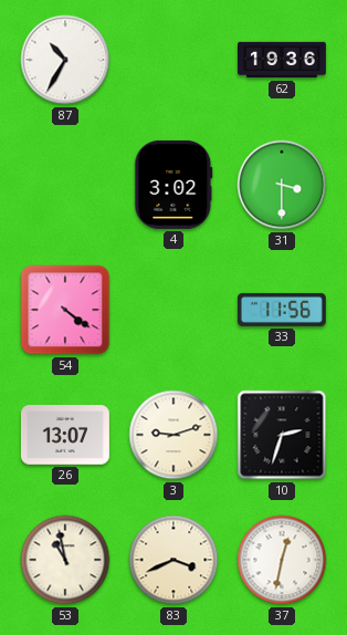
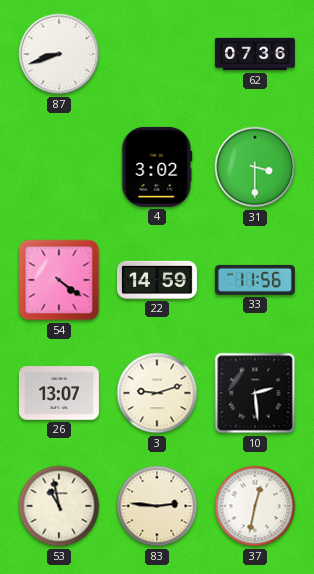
87: 10:35 -> 8:42
62: 19:36 -> 07:36
22: none -> 14:59
10: 2:33 -> 2:29
83: 3:41 -> 2:46
